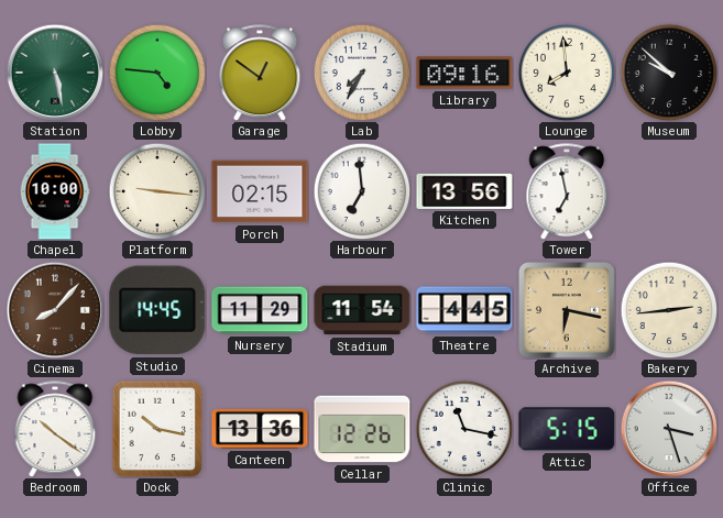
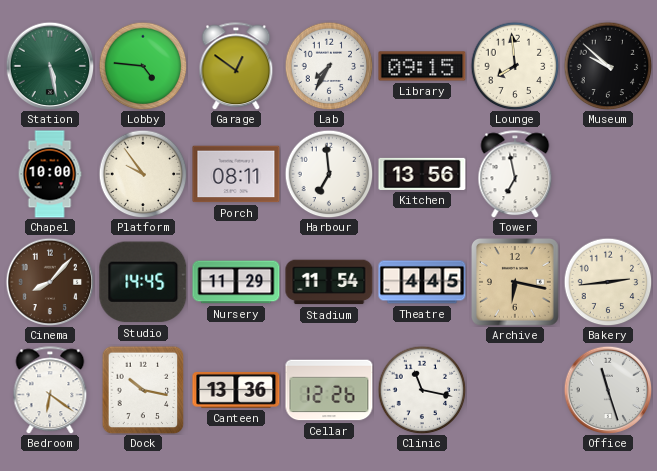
Library: 09:16 -> 09:15
Platform: 9:16 -> 9:54
Porch: 02:15 -> 08:11
Bedroom: 10:21 -> 6:21
Attic: 5:15 -> none
Office: 3:27 -> 11:27
